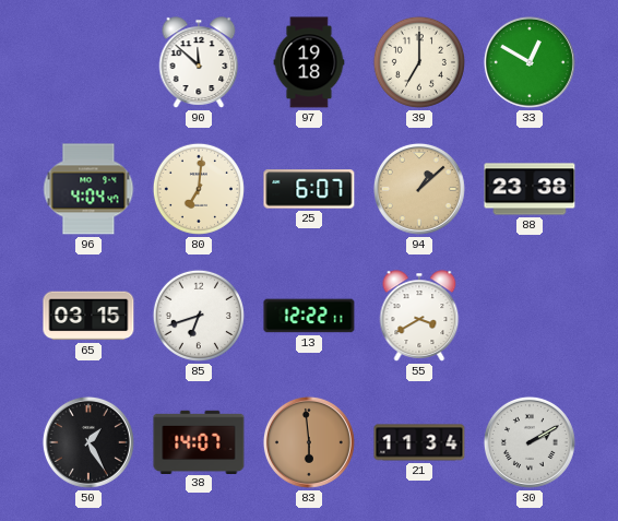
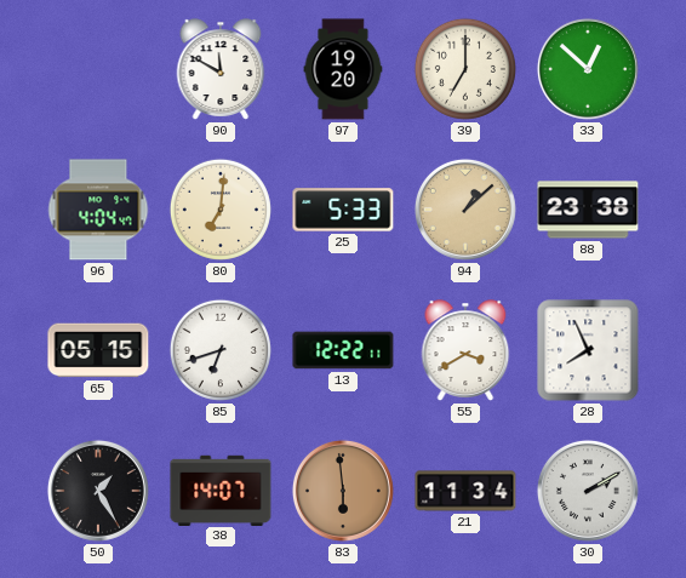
90: 11:52 -> 11:50
97: 19:18 -> 19:20
33: 12:50 -> 12:52
25: 6:07 -> 5:33
65: 03:15 -> 05:15
28: none -> 7:56
